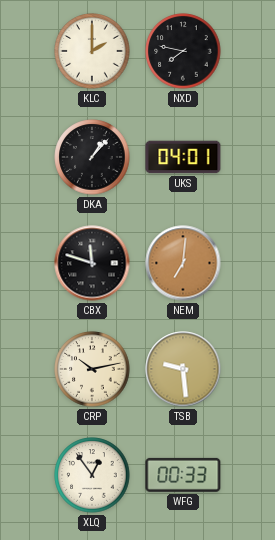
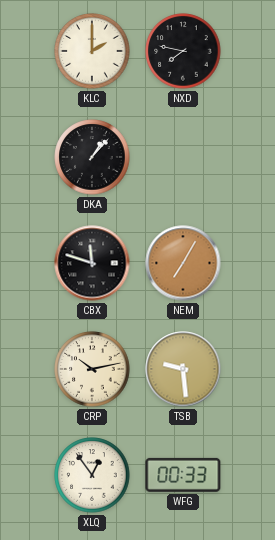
UKS: 04:01 -> none
NEM: 7:01 -> 7:05
